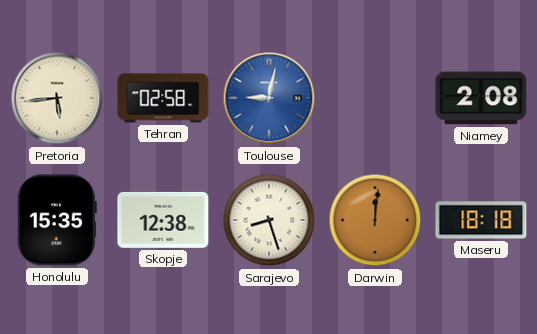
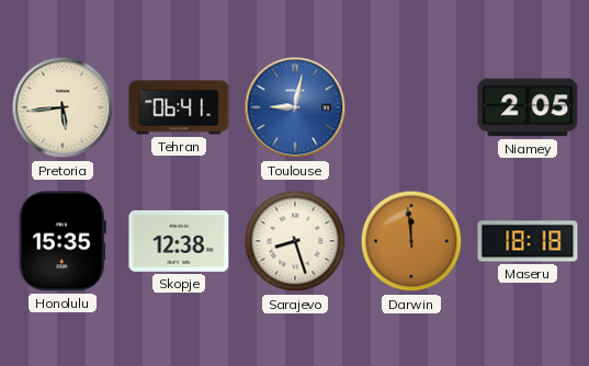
Tehran: 02:58 -> 06:41
Niamey: 2:08 -> 2:05
Darwin: 12:01 -> 11:59
